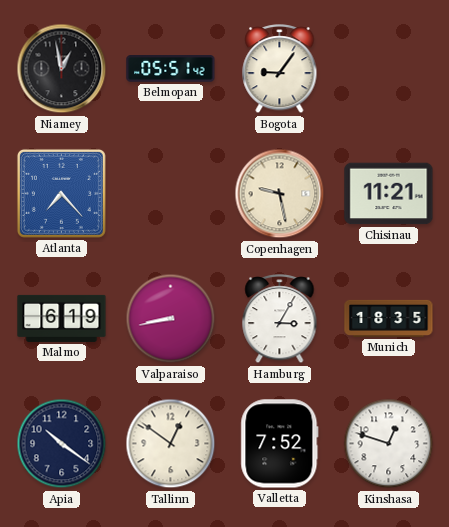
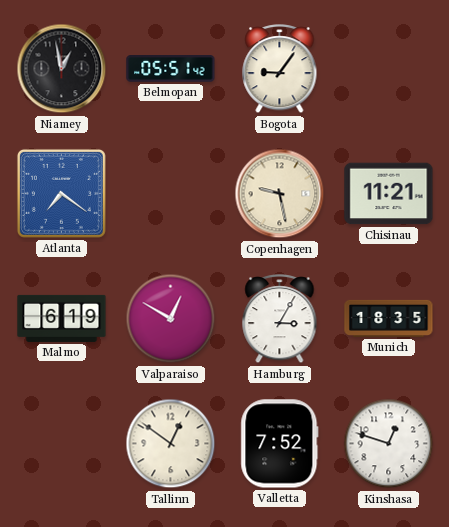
Atlanta: 7:23 -> 7:21
Valparaiso: 8:43 -> 12:50
Apia: 10:21 -> none
